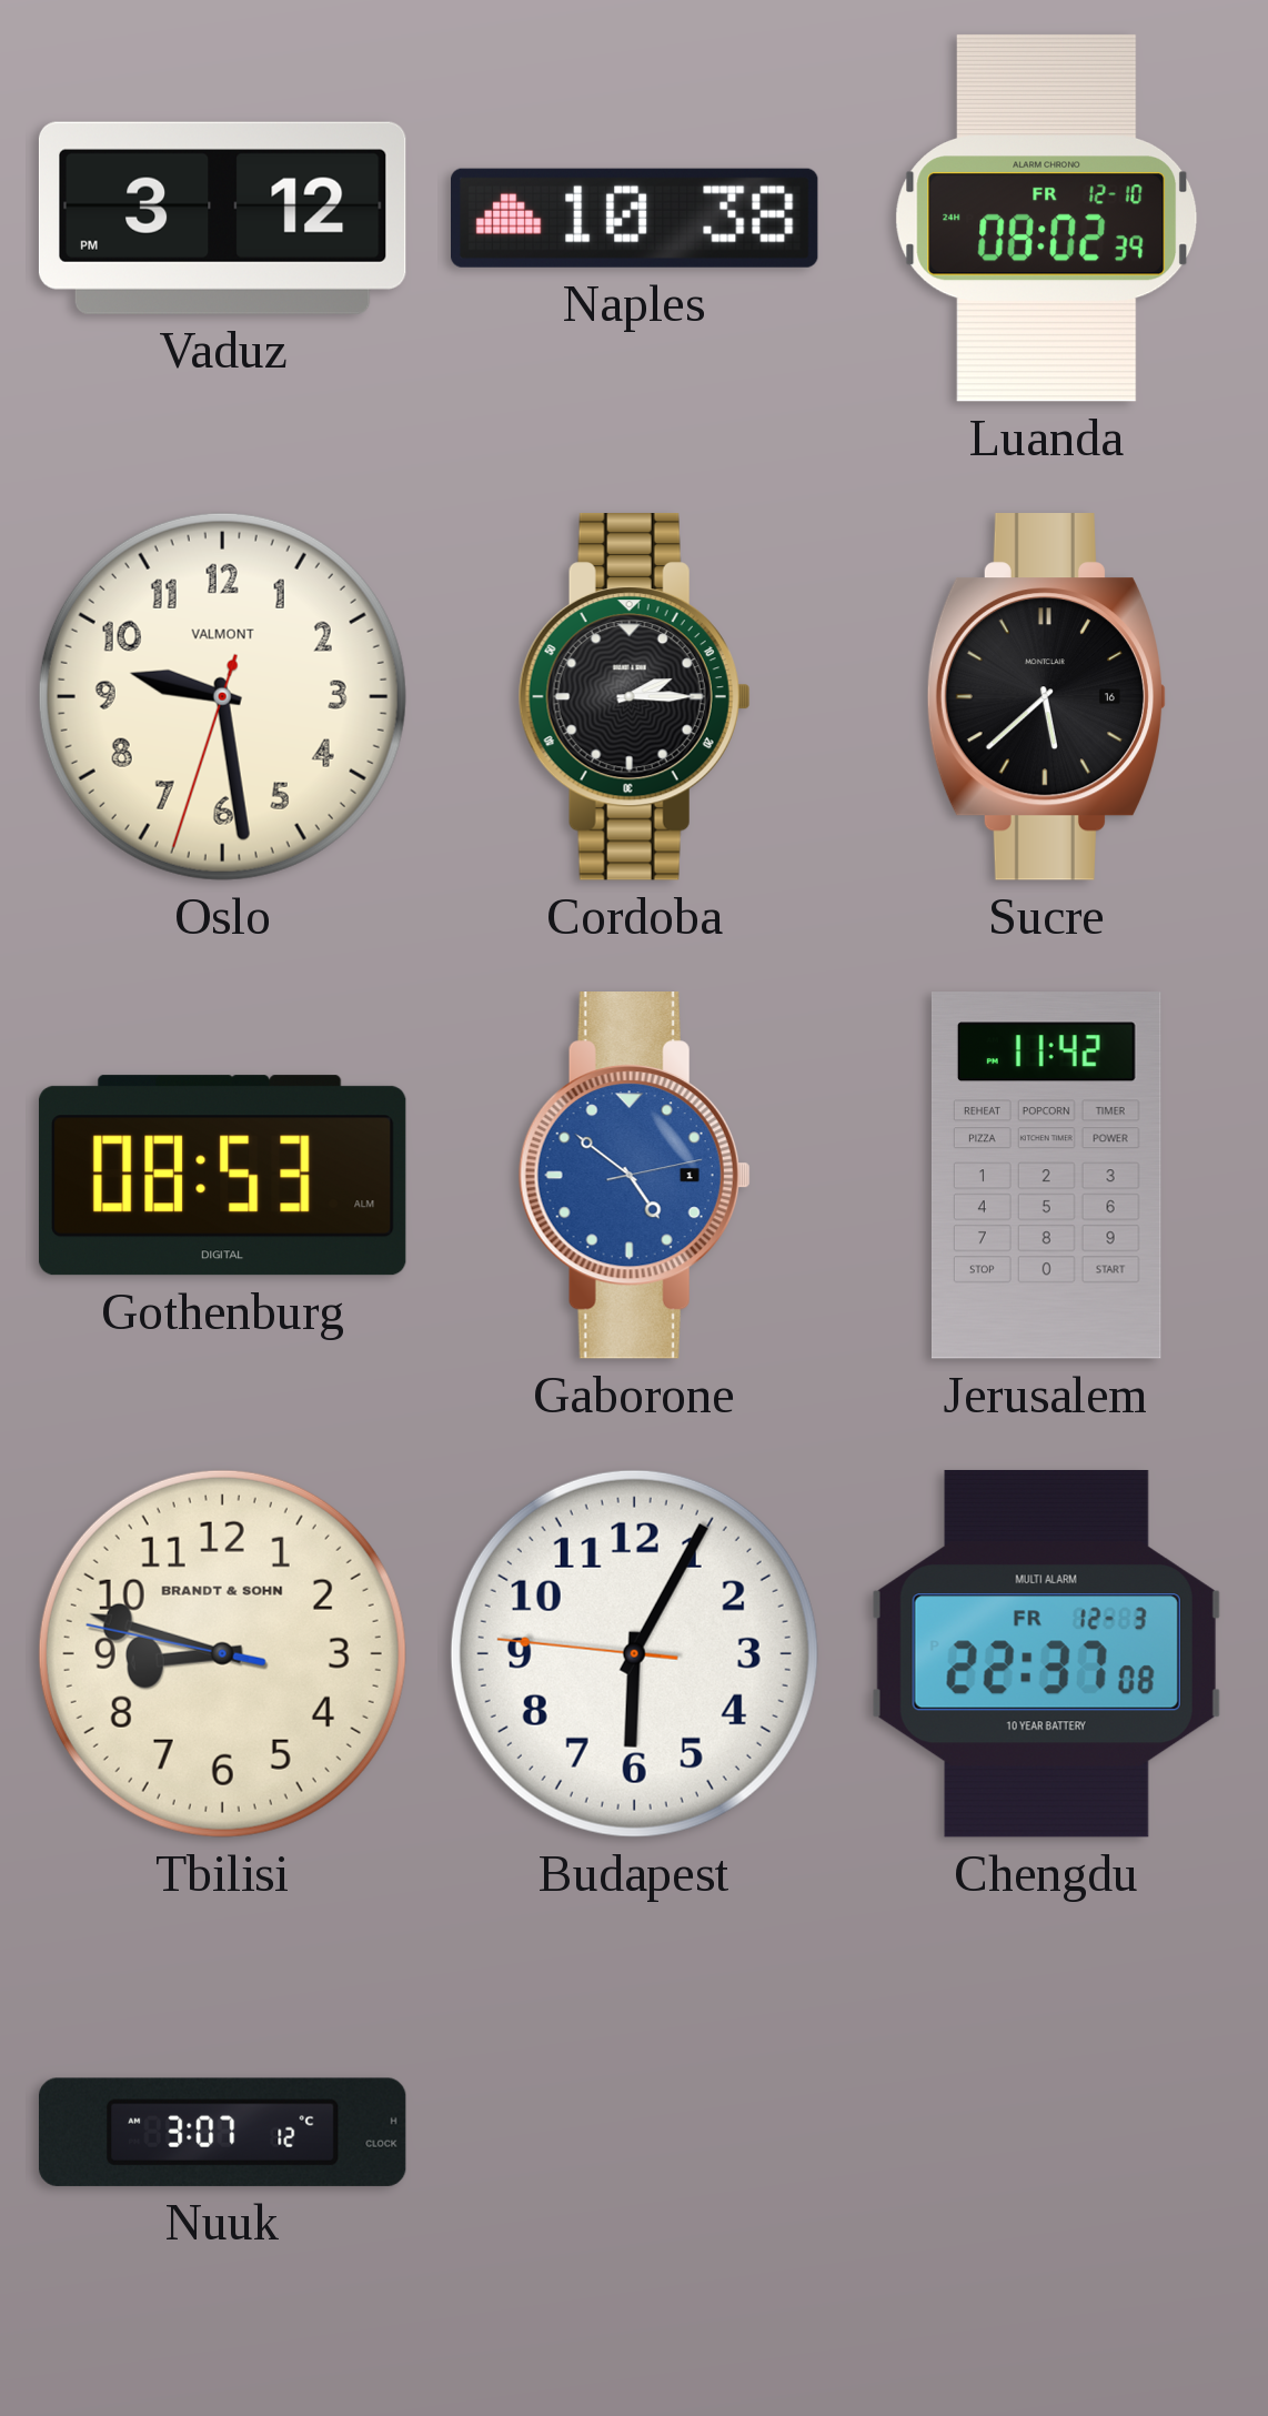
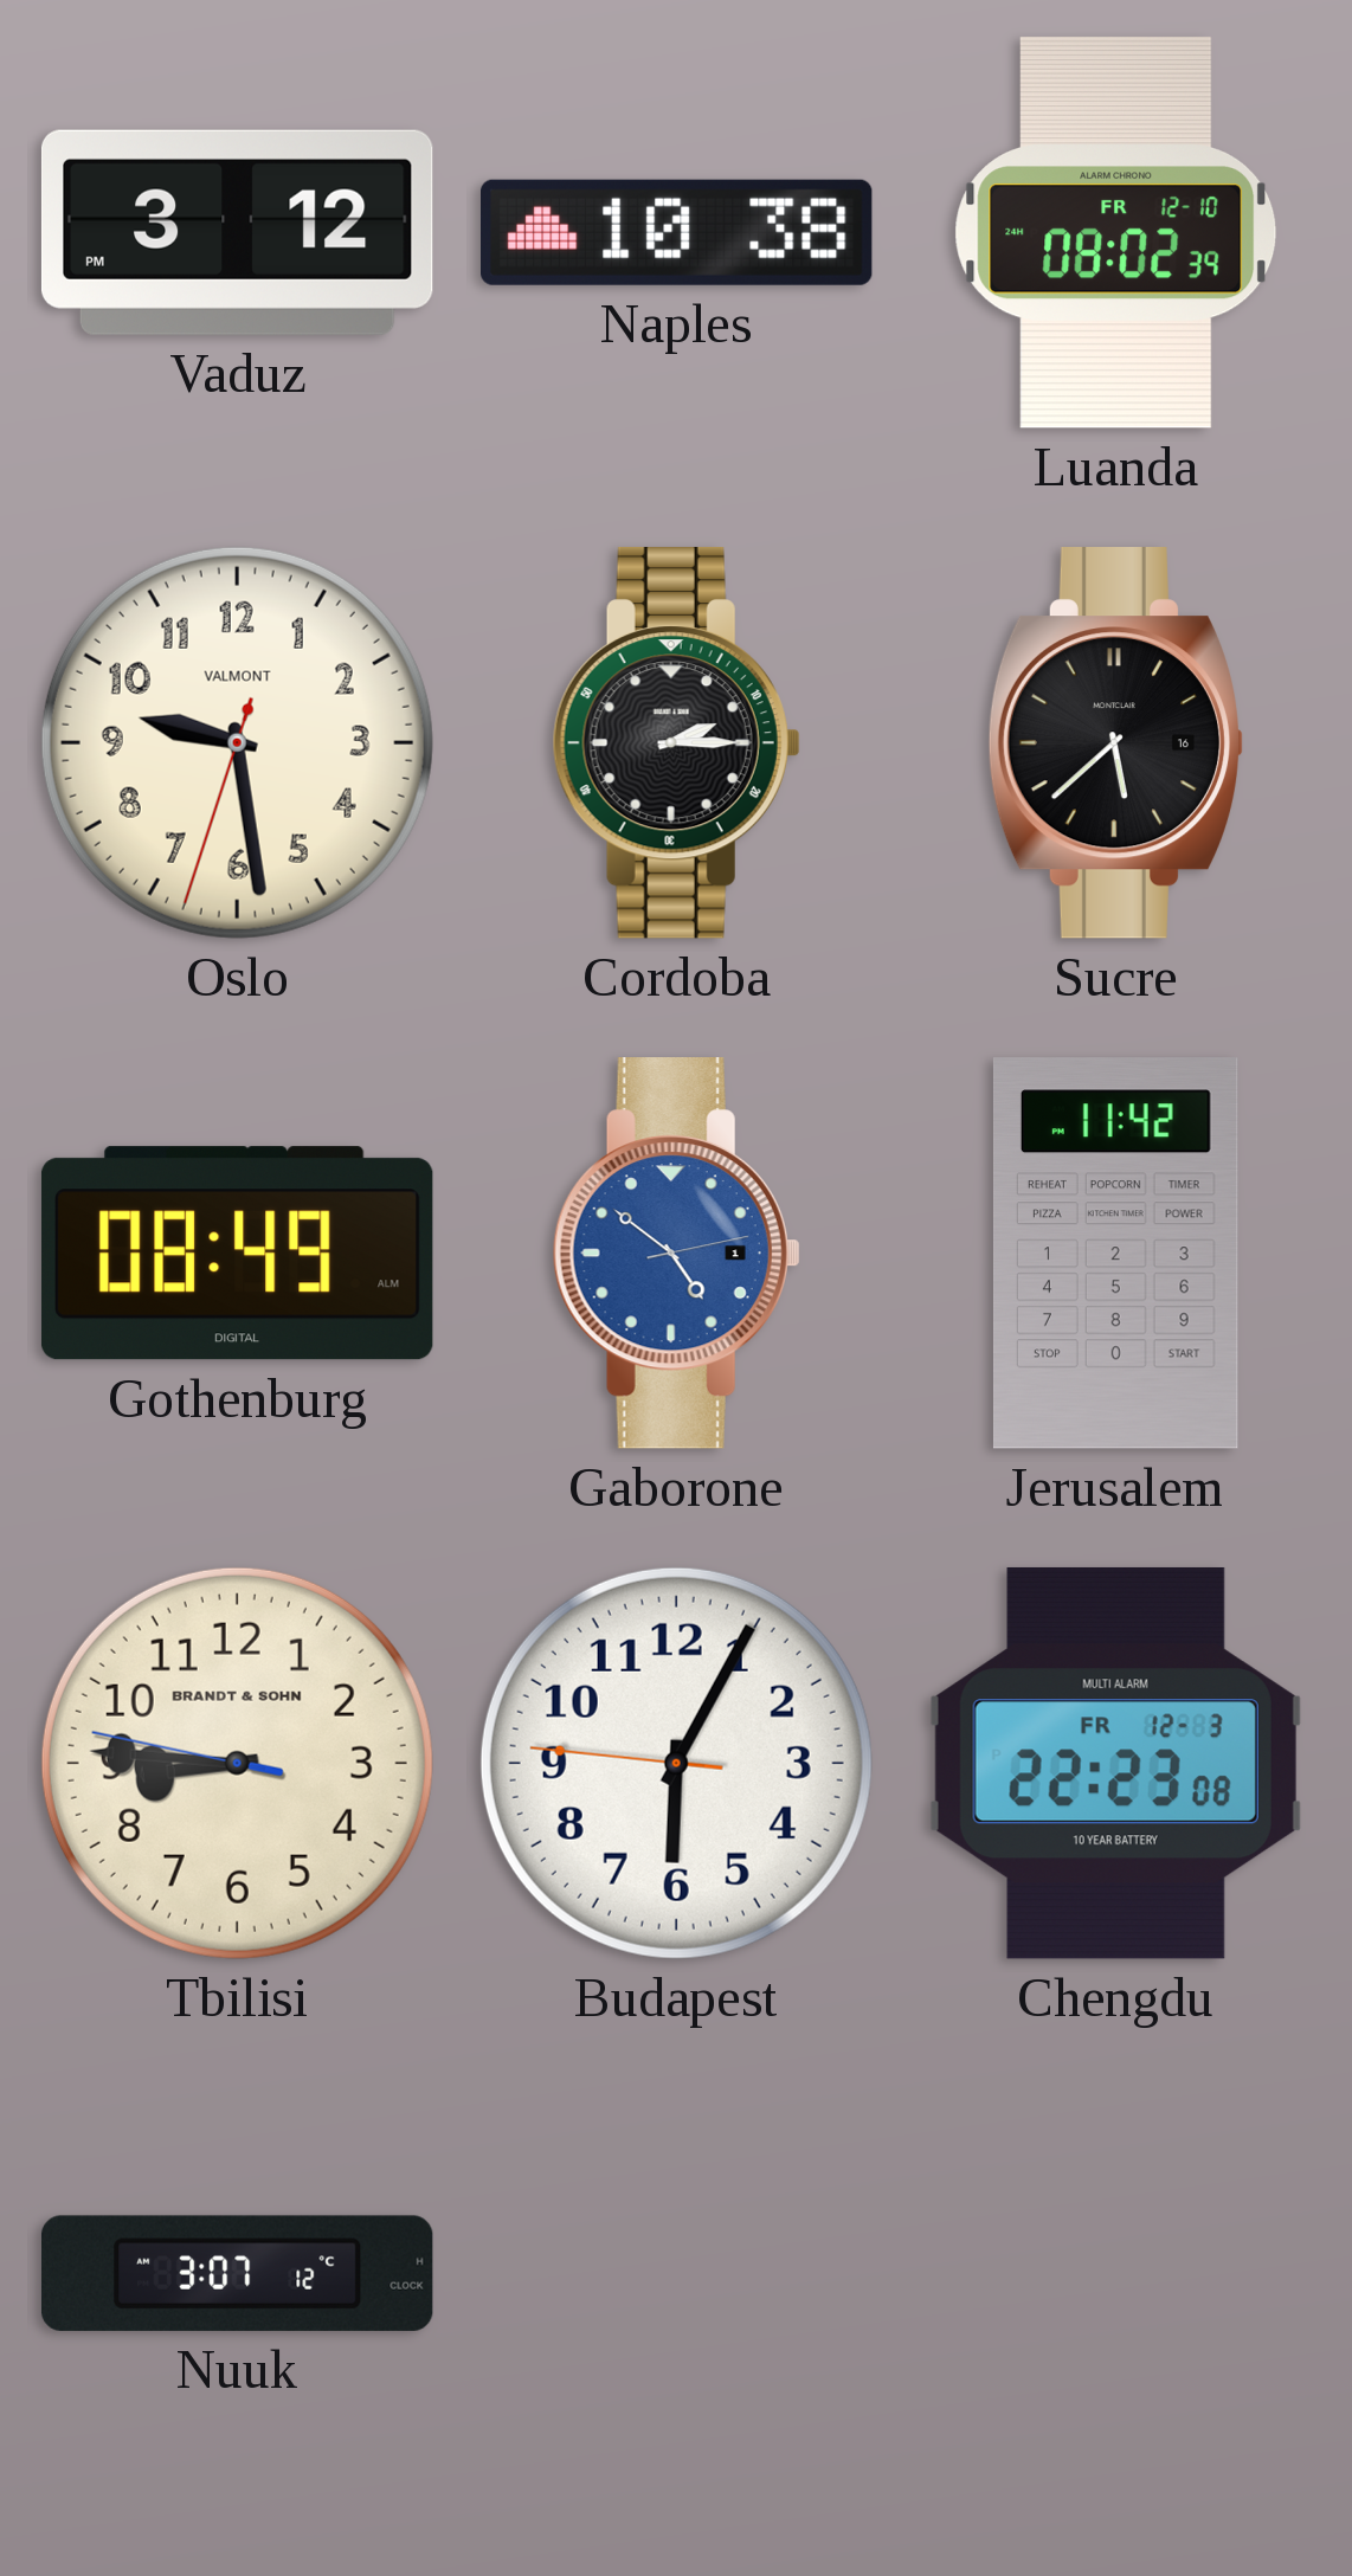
Gothenburg: 08:53 -> 08:49
Tbilisi: 8:47 -> 8:45
Chengdu: 22:37 -> 22:23
